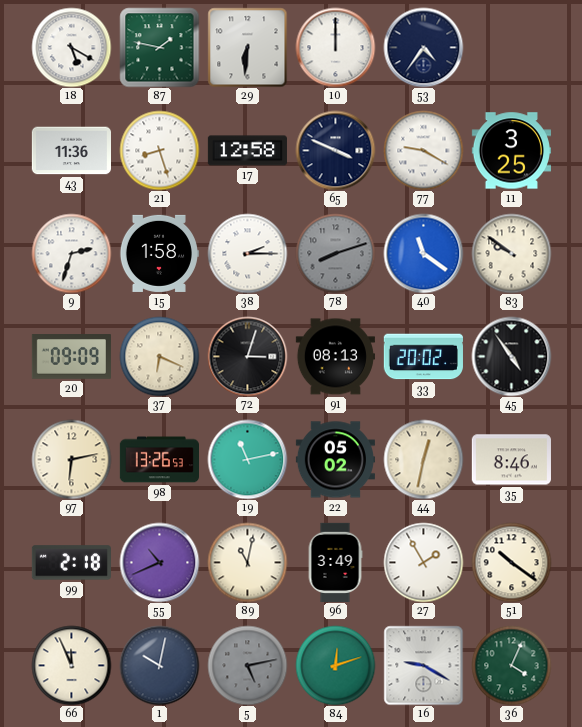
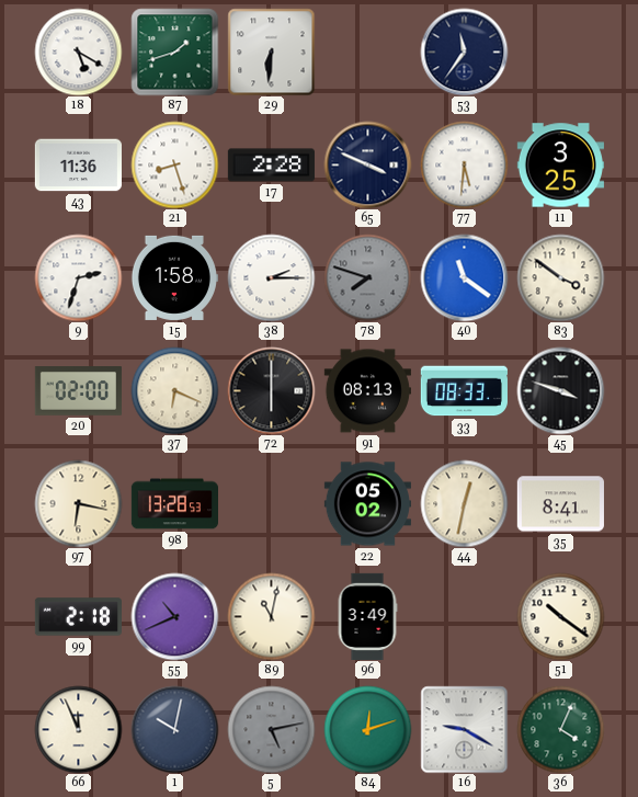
87: 1:47 -> 1:42
10: 12:00 -> none
53: 4:36 -> 11:36
17: 12:58 -> 2:28
77: 9:20 -> 5:31
78: 8:12 -> 7:48
83: 9:51 -> 3:51
20: 09:09 -> 02:00
72: 3:03 -> 6:00
33: 20:02 -> 08:33
45: 4:54 -> 3:48
97: 6:13 -> 6:17
98: 13:26 -> 13:28
19: 11:13 -> none
35: 8:46 -> 8:41
27: 1:55 -> none
